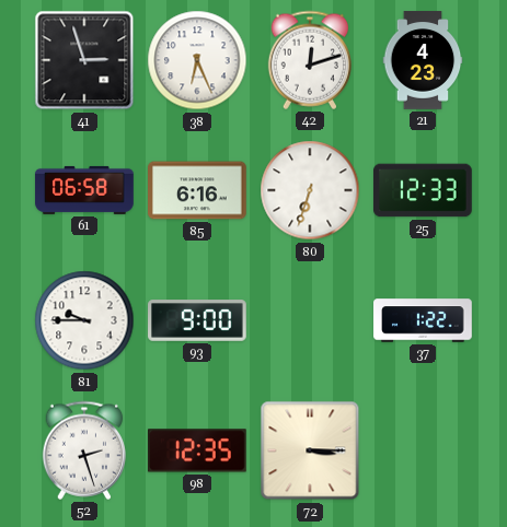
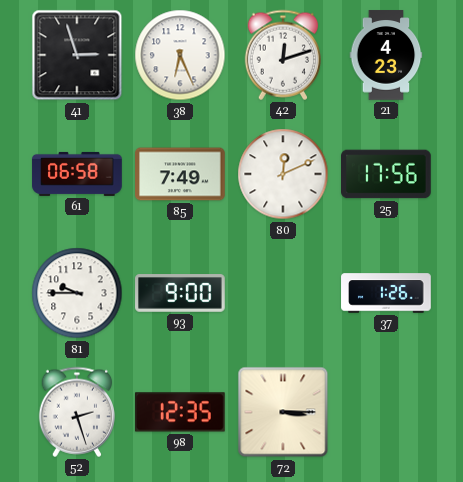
85: 6:16 -> 7:49
80: 6:33 -> 12:11
25: 12:33 -> 17:56
37: 1:22 -> 1:26
